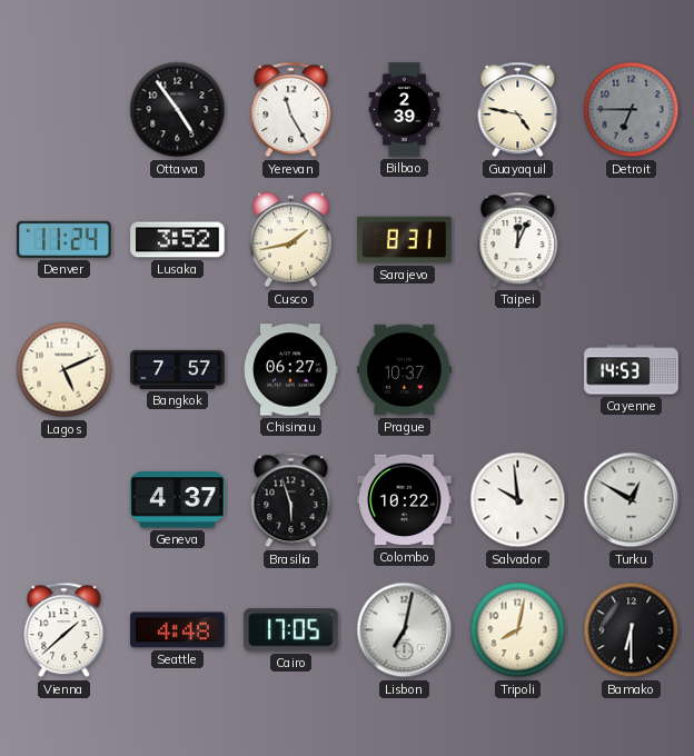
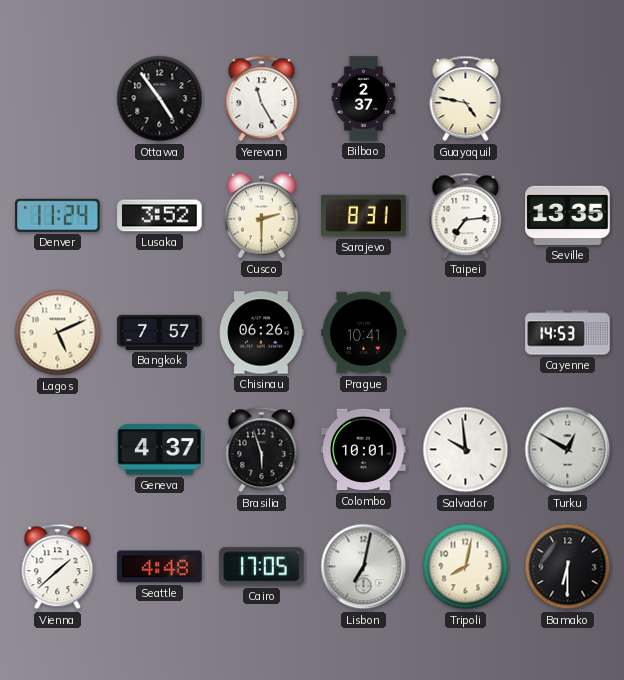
Bilbao: 2:39 -> 2:37
Detroit: 6:45 -> none
Cusco: 1:43 -> 2:30
Taipei: 12:04 -> 7:14
Seville: none -> 13:35
Chisinau: 06:27 -> 06:26
Prague: 10:37 -> 10:41
Colombo: 10:22 -> 10:01
